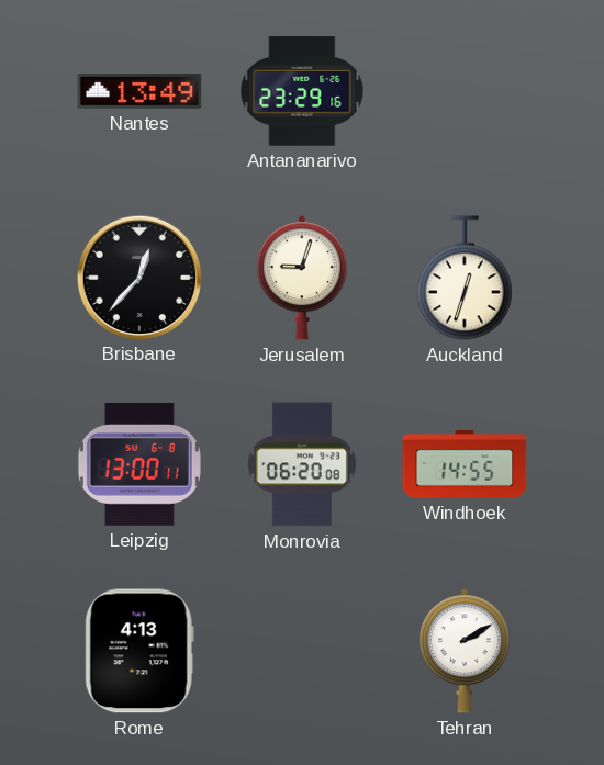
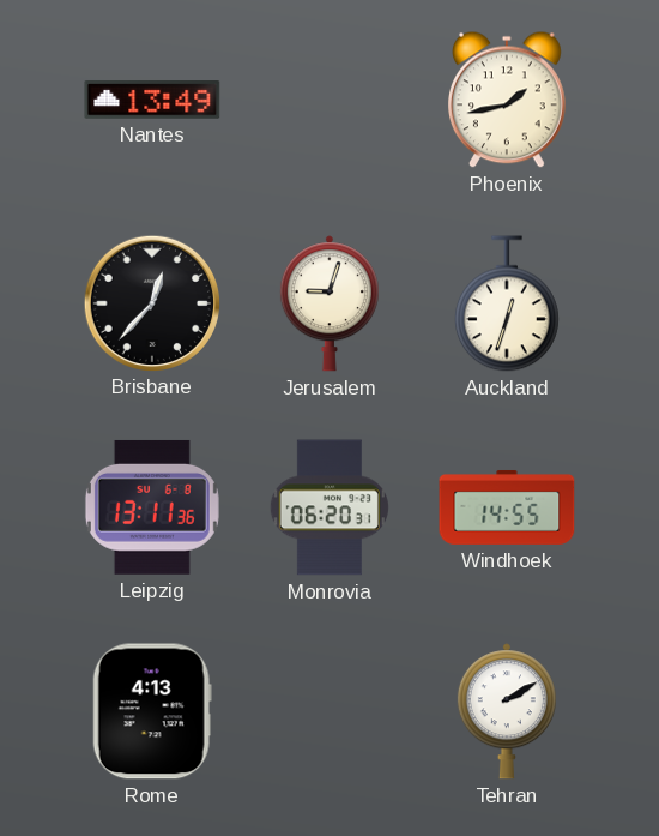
Antananarivo: 23:29 -> none
Phoenix: none -> 1:43
Leipzig: 13:00 -> 13:11
Monrovia: 06:20:08 -> 06:20:31
